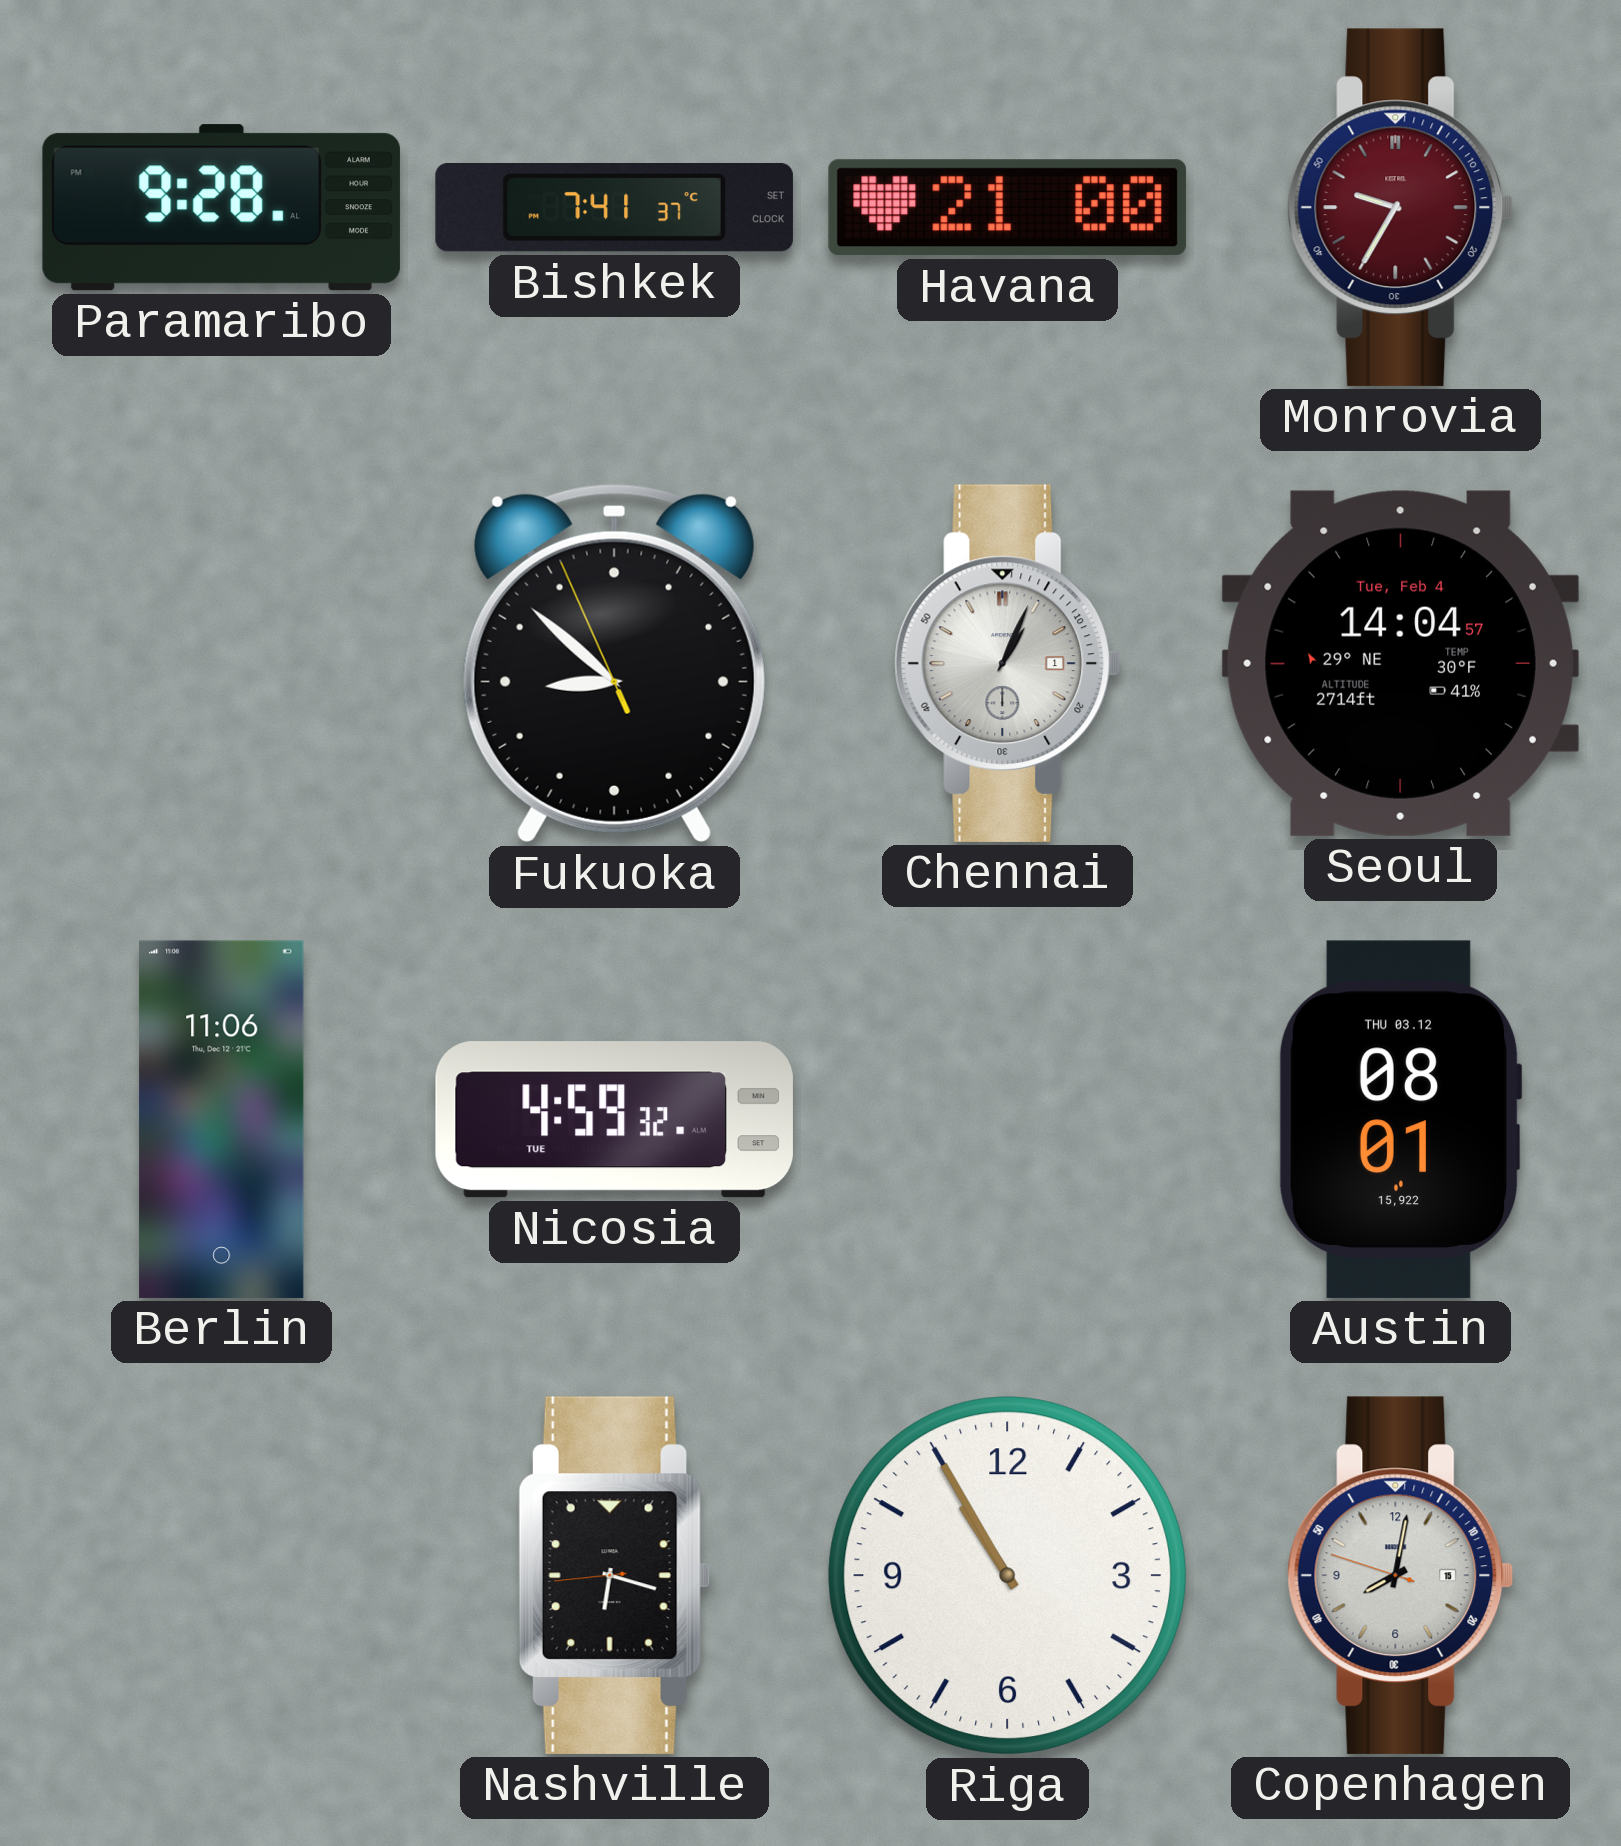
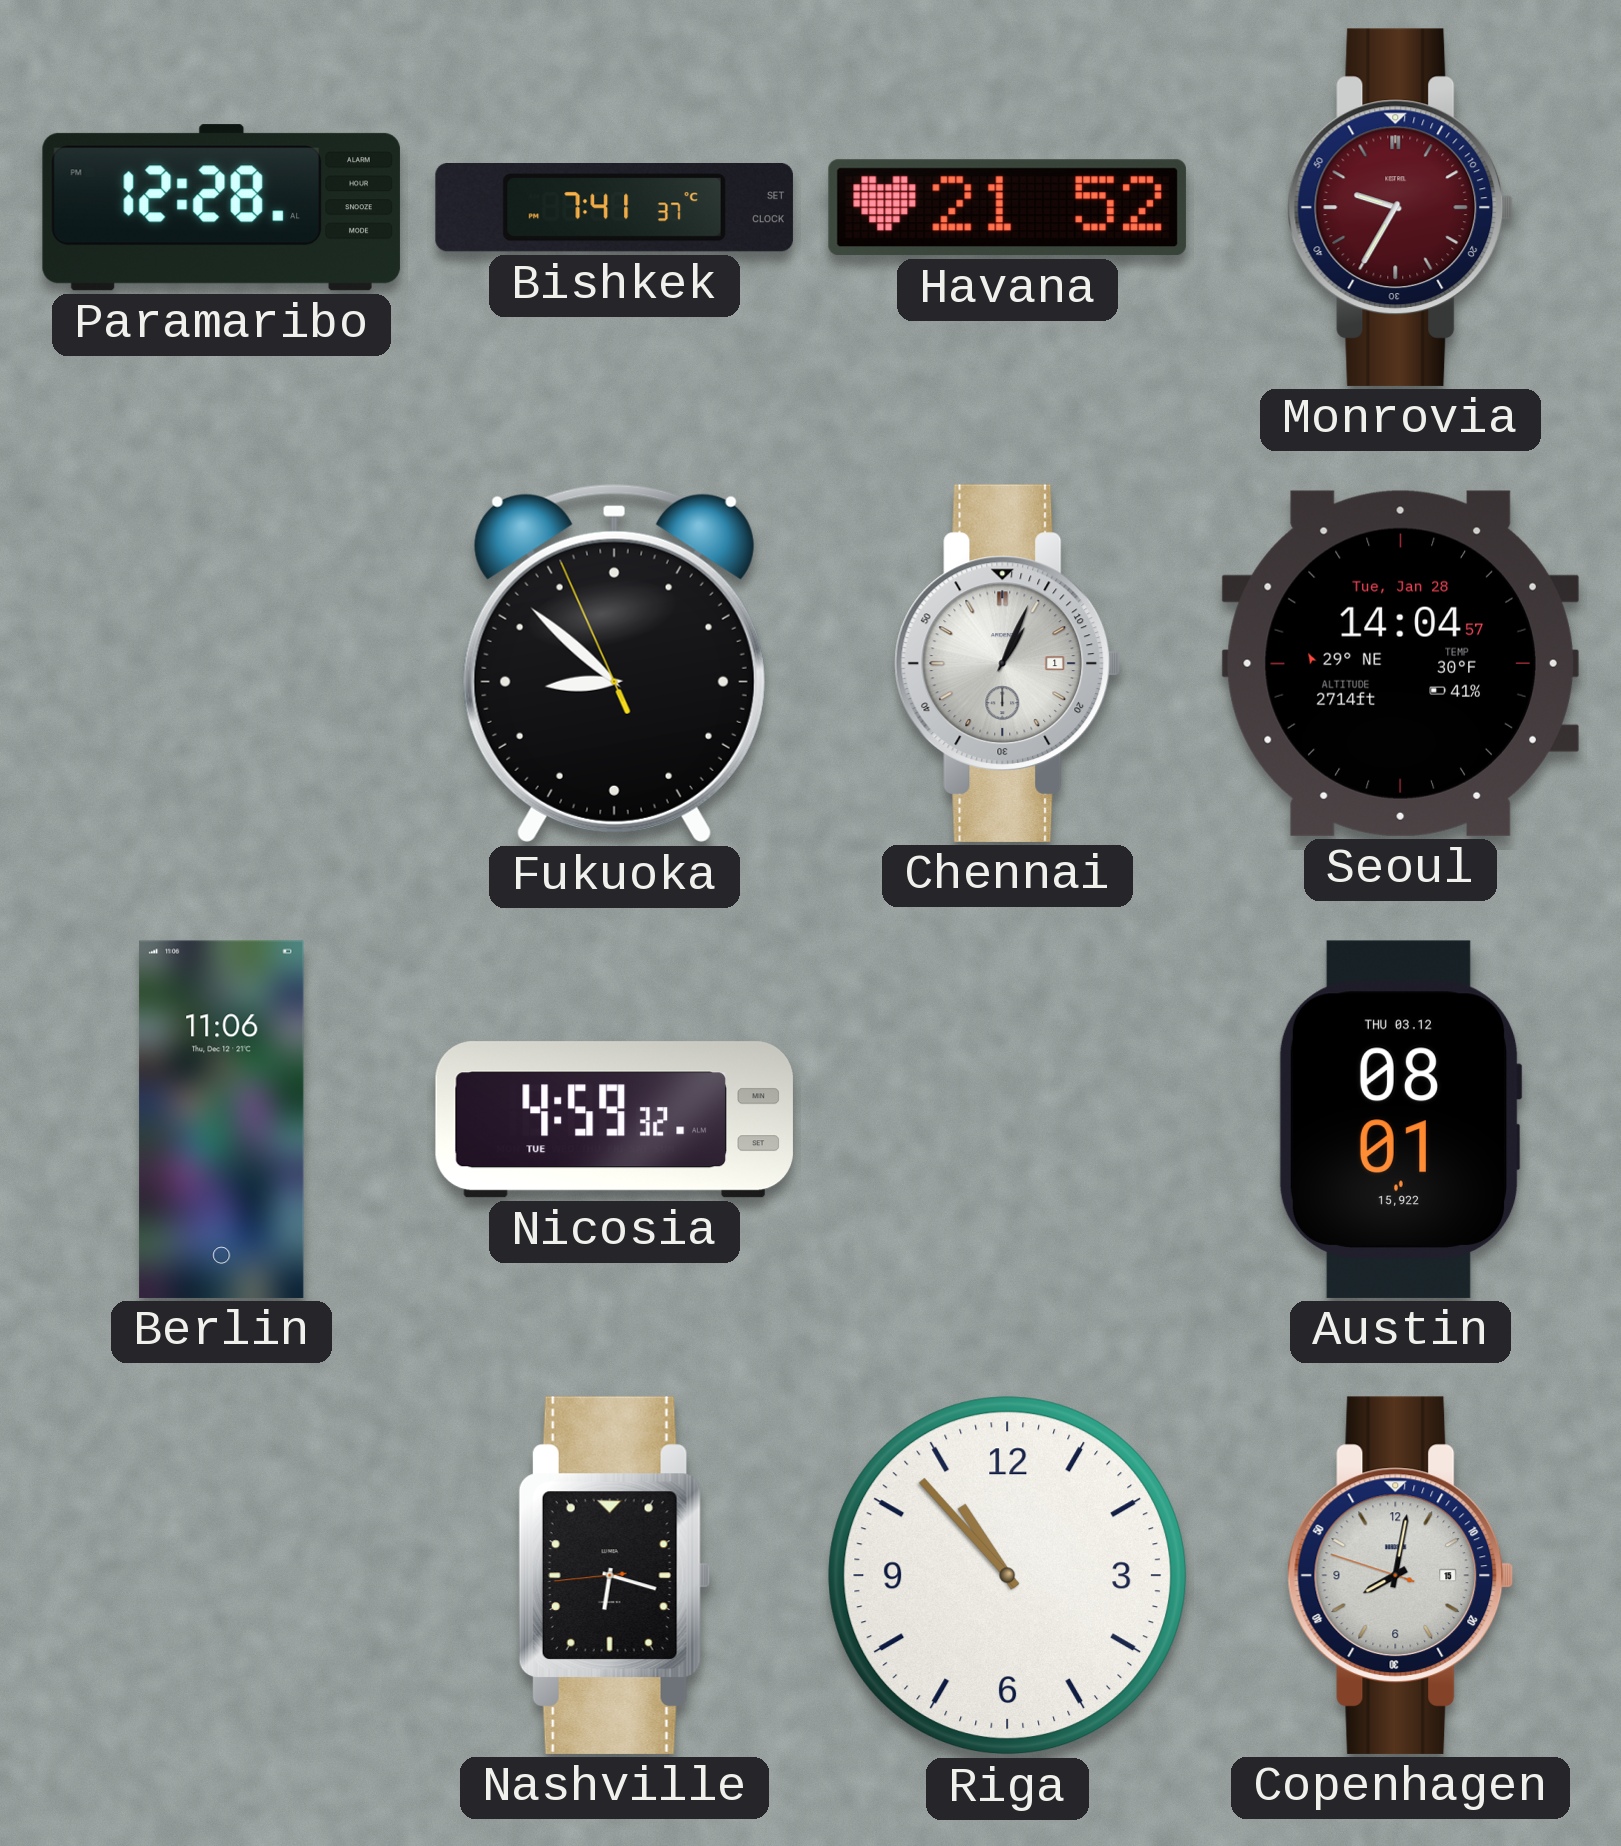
Paramaribo: 9:28 -> 12:28
Havana: 21:00 -> 21:52
Seoul date: Tue, Feb 4 -> Tue, Jan 28
Riga: 10:55 -> 10:53
